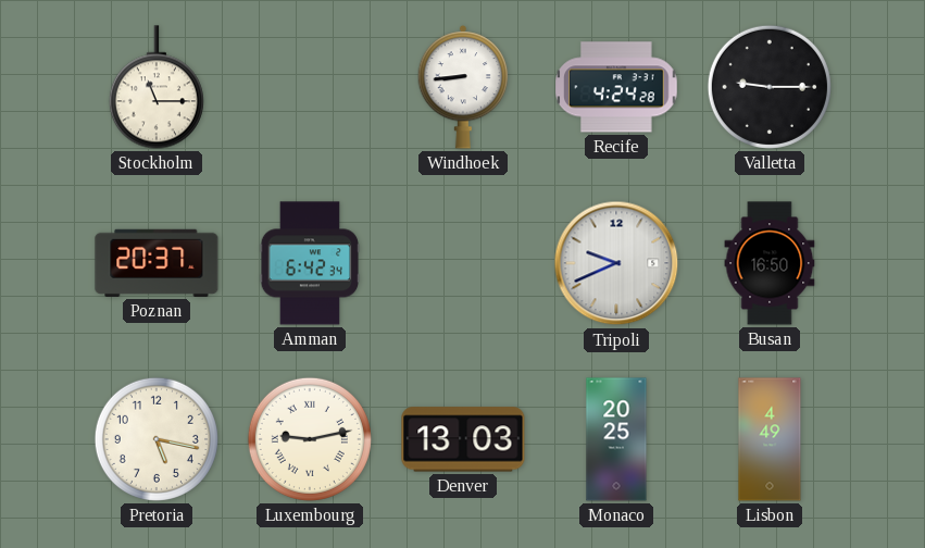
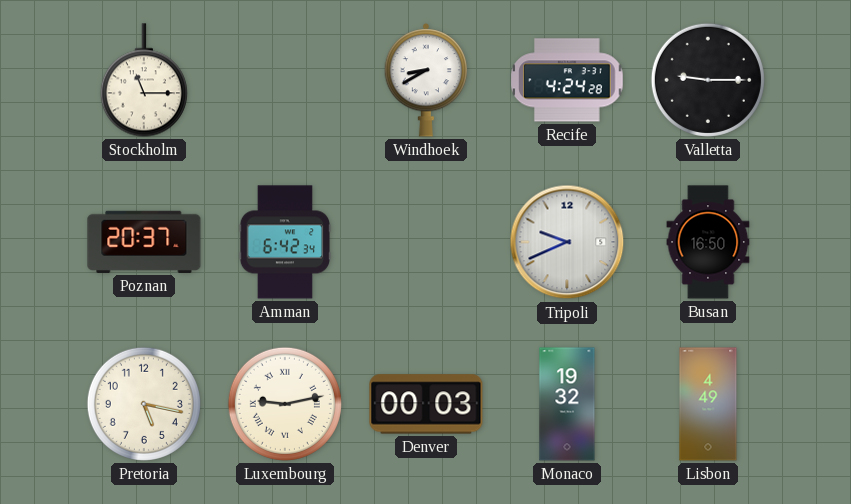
Windhoek: 8:44 -> 8:40
Denver: 13:03 -> 00:03
Monaco: 20:25 -> 19:32
